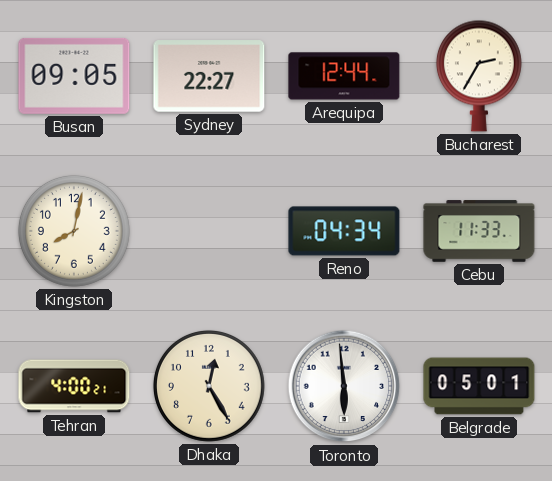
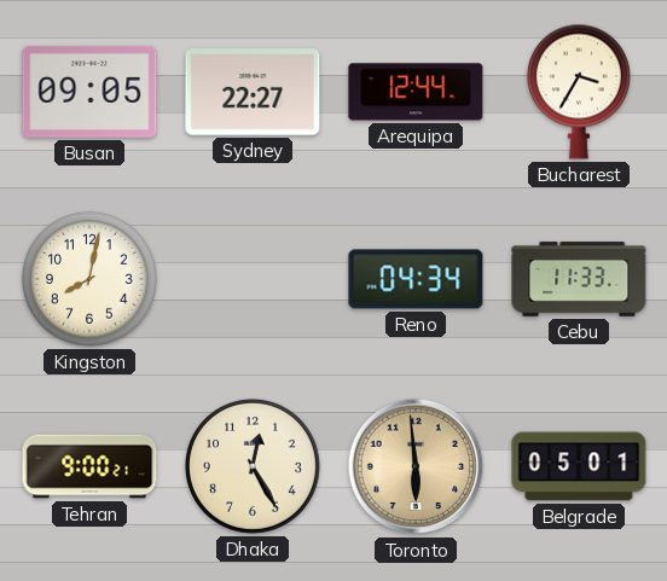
Bucharest: 2:35 -> 3:35
Tehran: 4:00 -> 9:00
Toronto dial: white -> champagne
